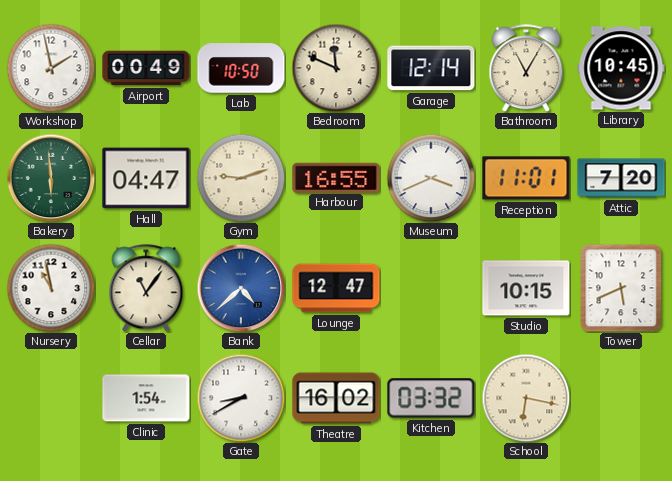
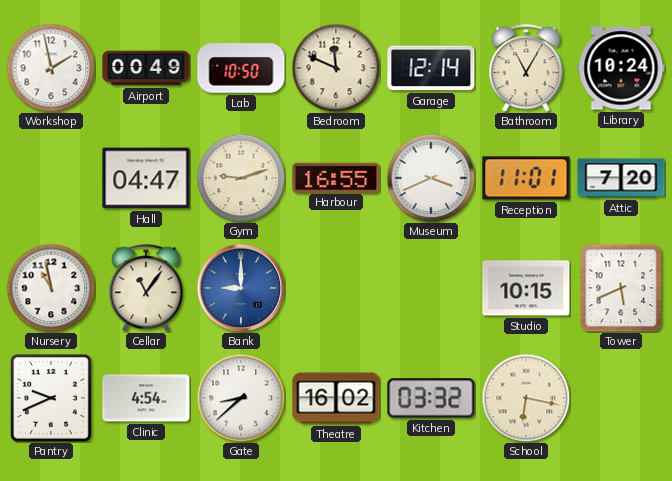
Library: 10:45 -> 10:24
Bakery: 5:59 -> none
Bank: 4:38 -> 9:00
Lounge: 12:47 -> none
Pantry: none -> 9:41
Clinic: 1:54 -> 4:54
Gate: 8:40 -> 8:38
